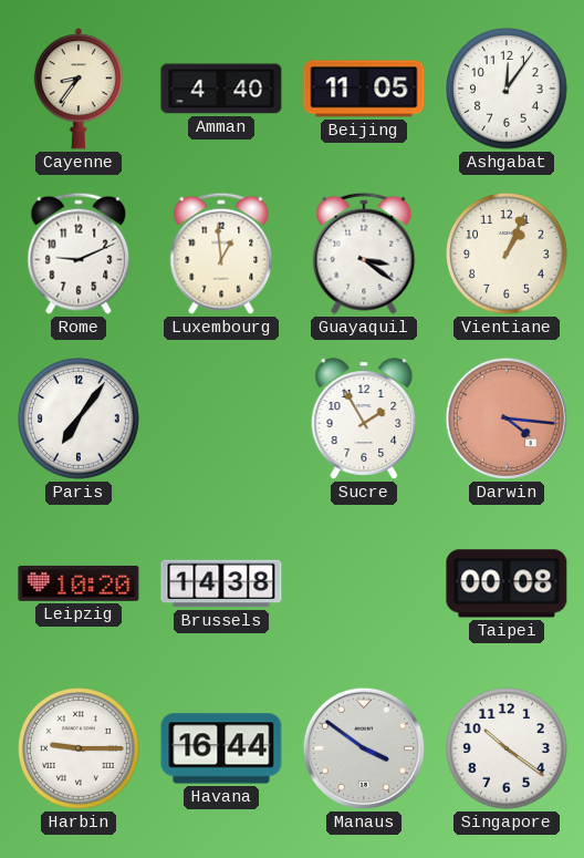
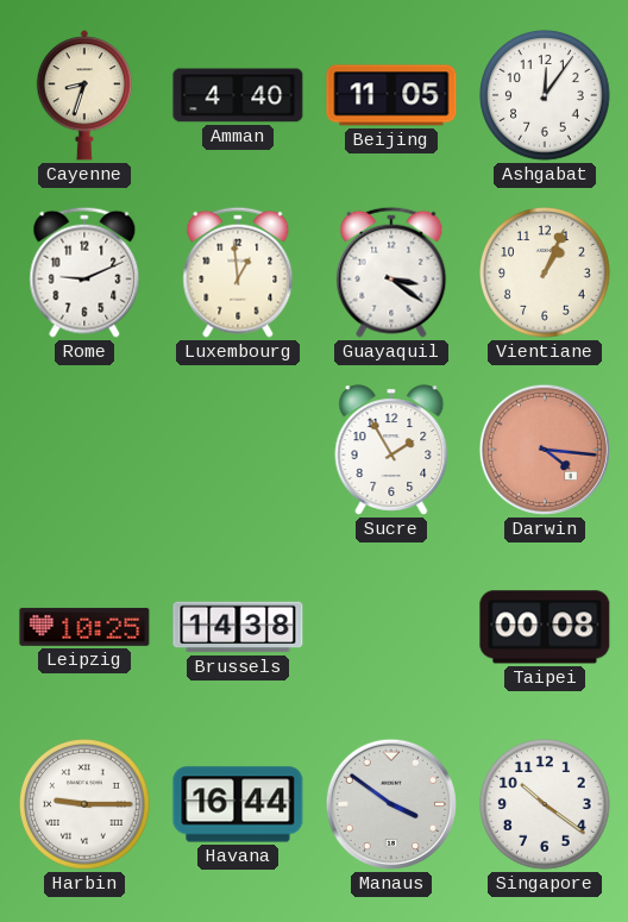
Cayenne: 8:36 -> 8:33
Paris: 7:06 -> none
Leipzig: 10:20 -> 10:25
